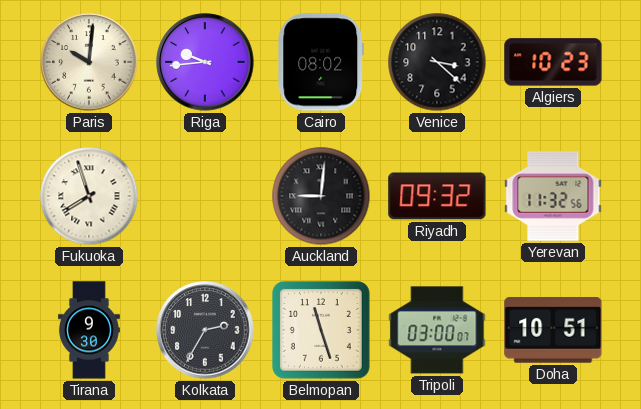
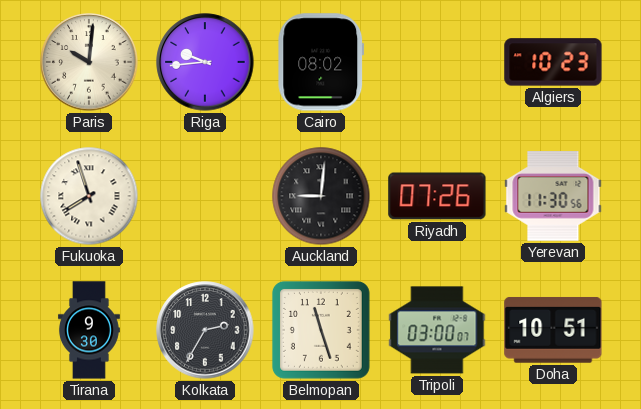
Venice: 3:22 -> none
Riyadh: 09:32 -> 07:26
Yerevan: 11:32 -> 11:30
